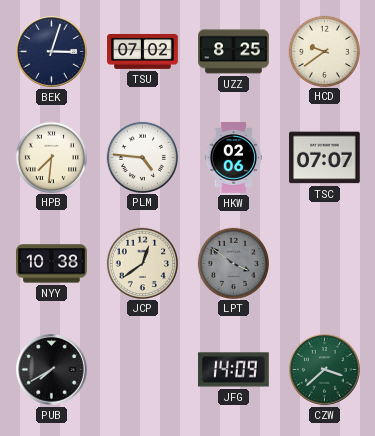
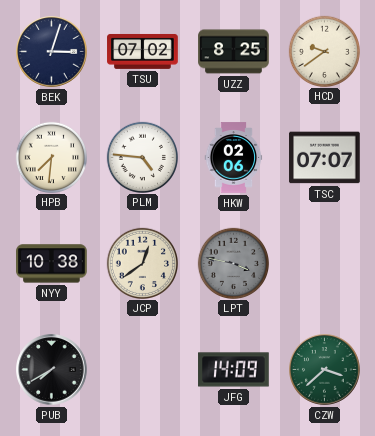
LPT: 3:51 -> 3:47
